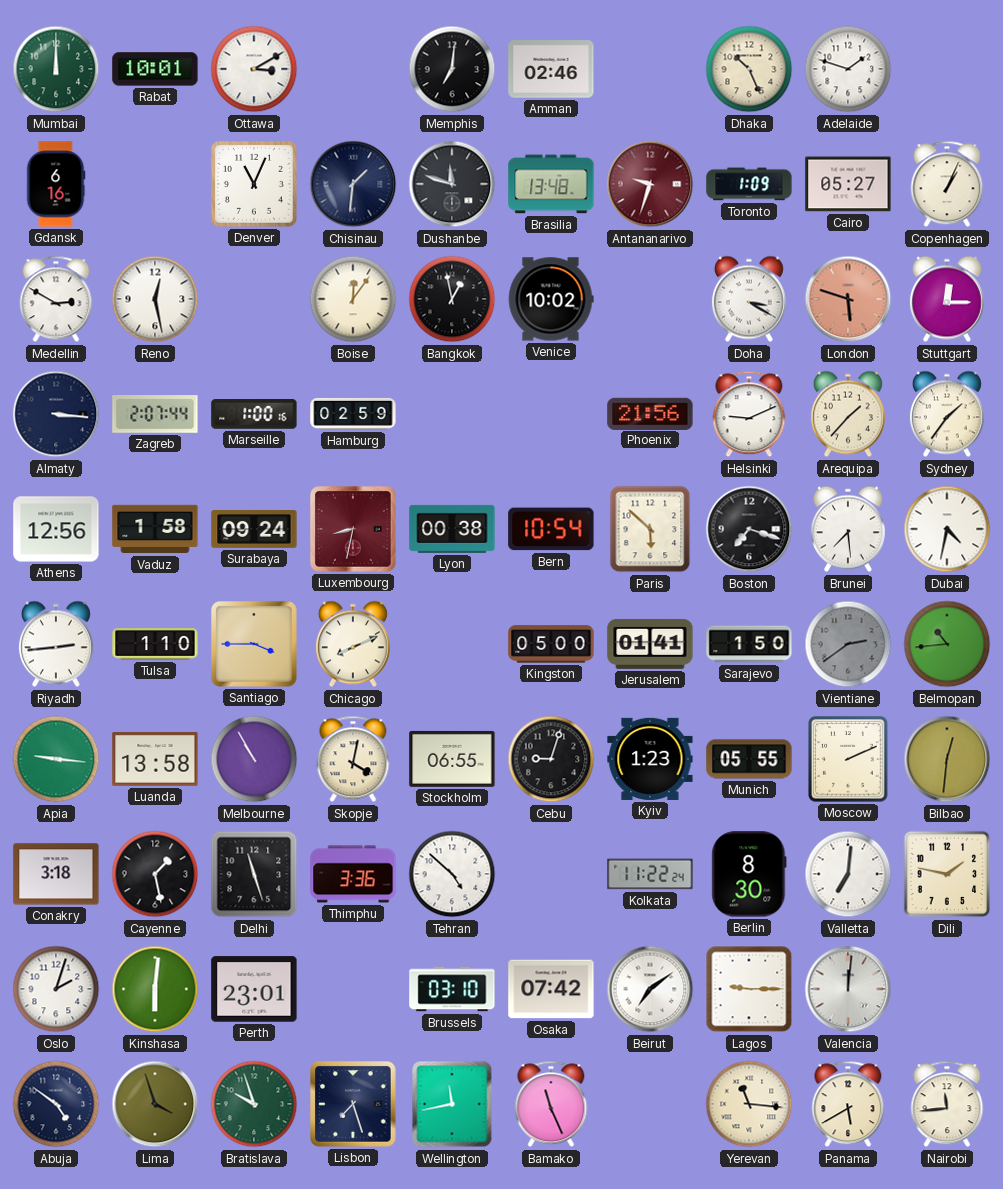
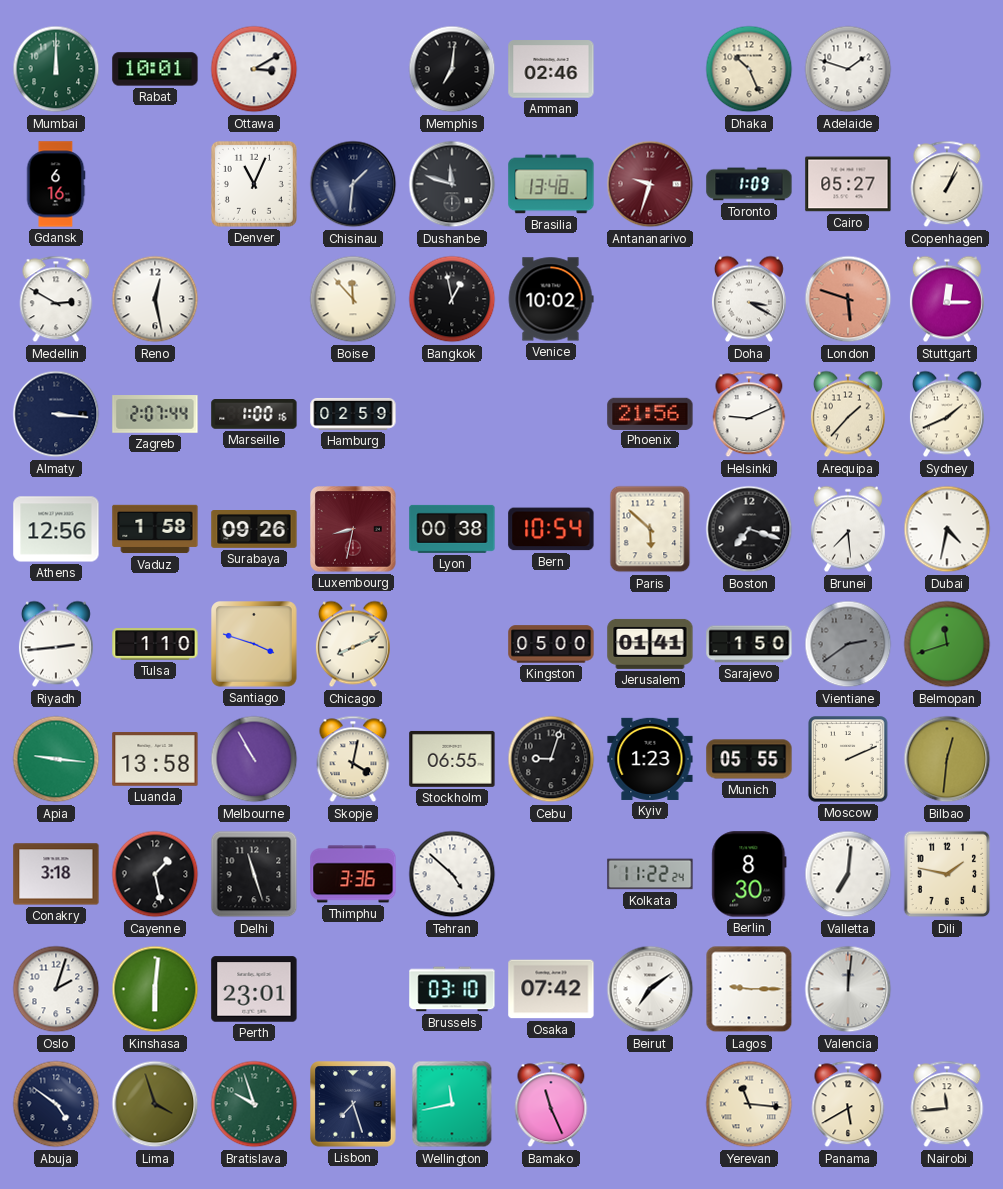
Boise: 12:06 -> 11:53
Sydney: 1:36 -> 1:41
Surabaya: 09:24 -> 09:26
Santiago: 3:45 -> 3:48
Belmopan: 10:44 -> 11:42
